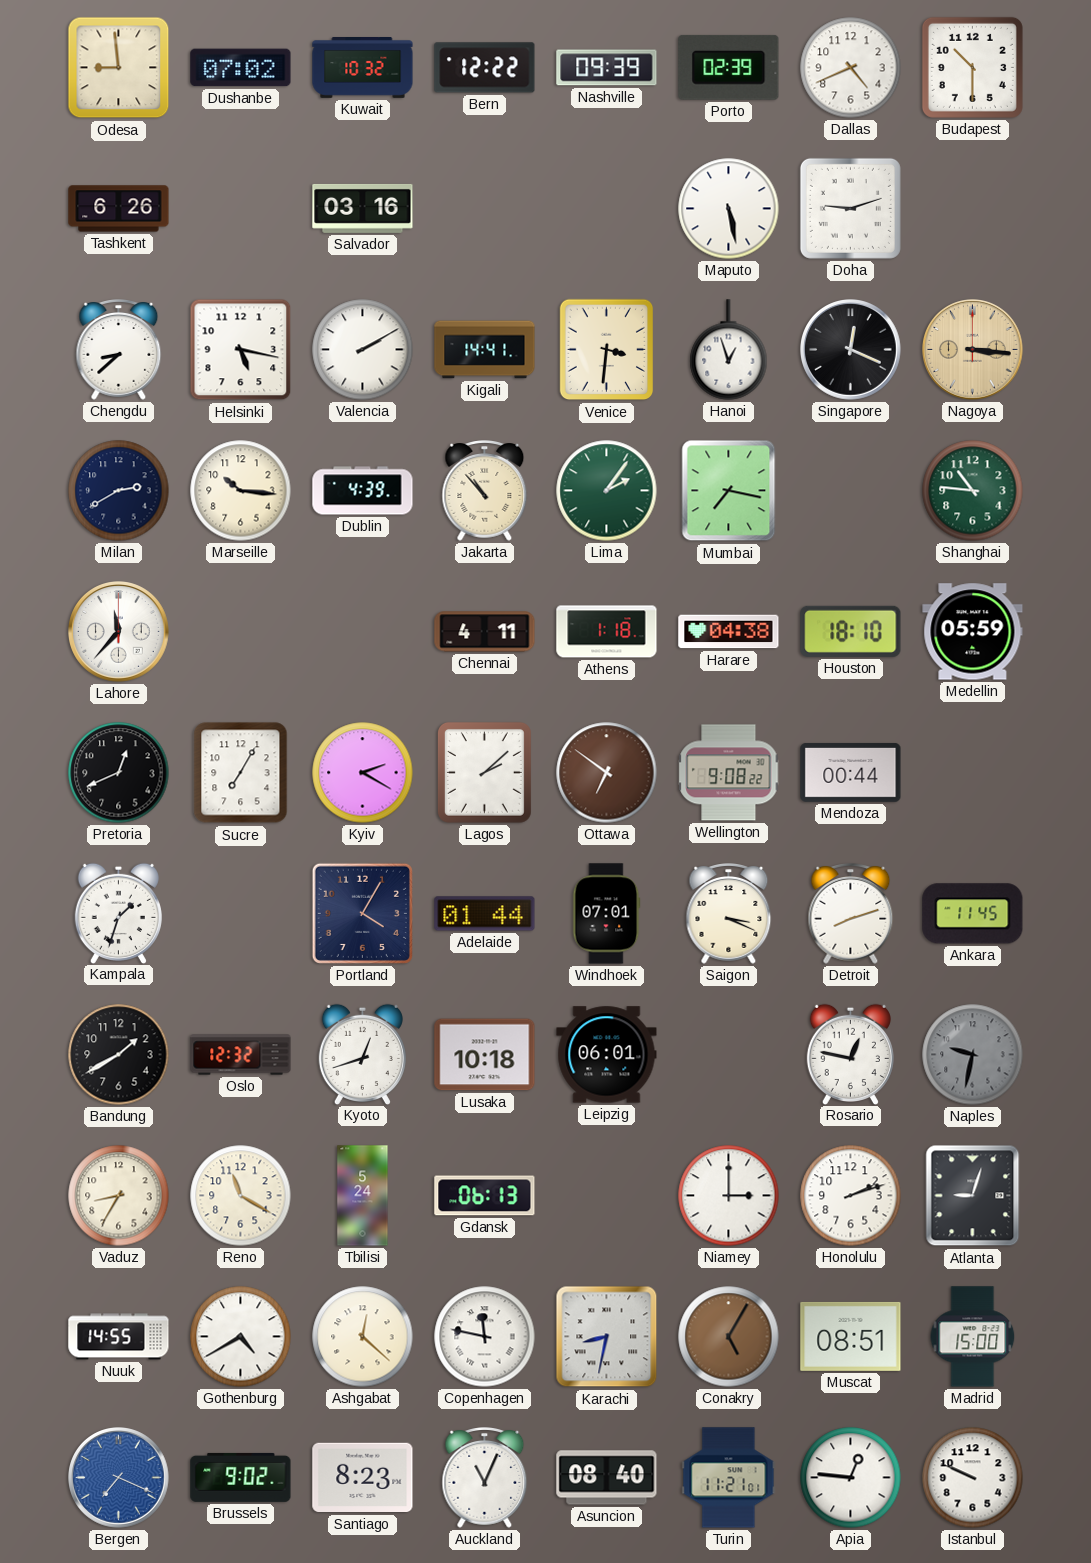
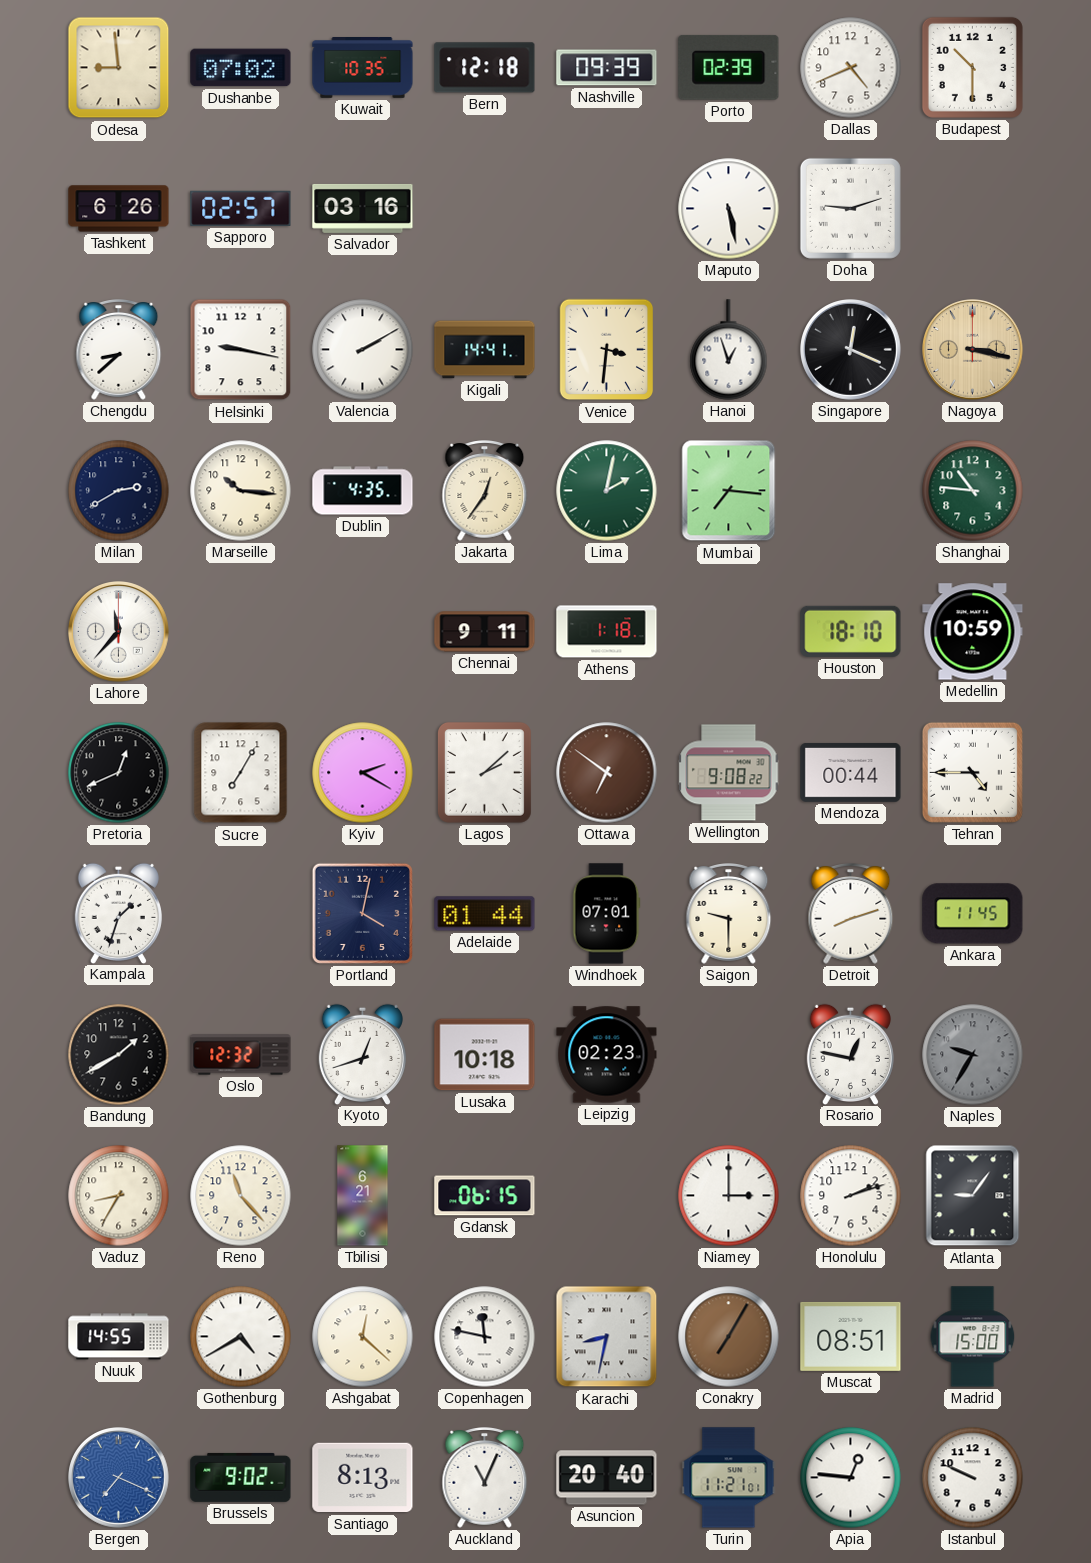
Kuwait: 10:32 -> 10:35
Bern: 12:22 -> 12:18
Sapporo: none -> 02:57
Helsinki: 5:17 -> 9:17
Nagoya: 3:16 -> 3:17
Dublin: 4:39 -> 4:35
Jakarta: 10:53 -> 12:36
Lima: 2:06 -> 2:02
Mumbai: 7:17 -> 7:16
Chennai: 4:11 -> 9:11
Harare: 04:38 -> none
Medellin: 05:59 -> 10:59
Tehran: none -> 4:45
Portland: 4:05 -> 4:02
Saigon: 3:19 -> 9:30
Leipzig: 06:01 -> 02:23
Naples: 9:32 -> 9:35
Reno: 11:20 -> 11:23
Tbilisi: 5:24 -> 6:21
Gdansk: 06:13 -> 06:15
Atlanta: 9:03 -> 9:06
Conakry: 5:05 -> 7:05
Santiago: 8:23 -> 8:13
Asuncion: 08:40 -> 20:40
